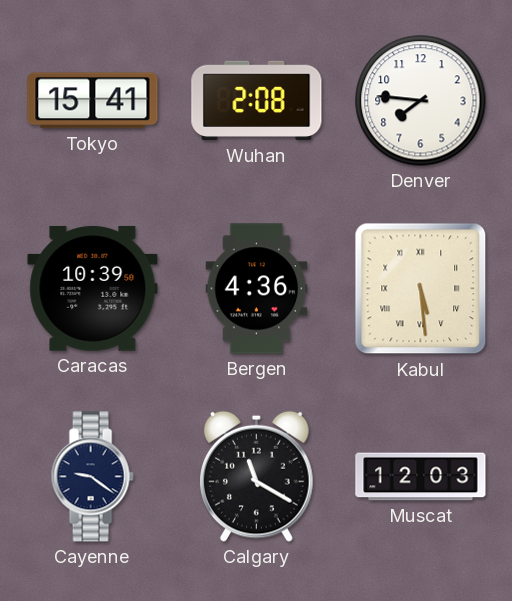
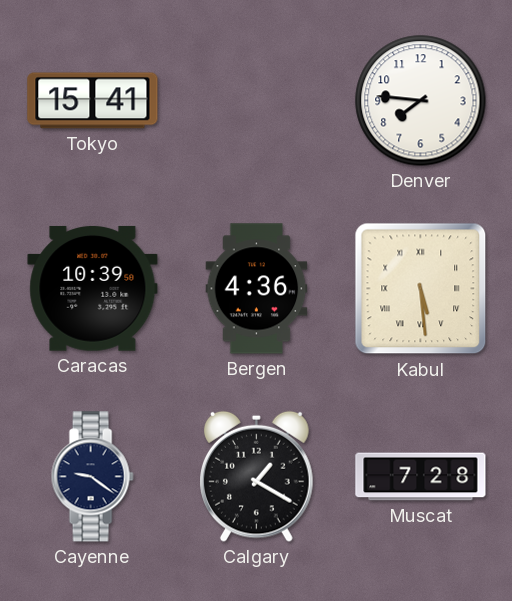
Wuhan: 2:08 -> none
Calgary: 11:20 -> 1:20
Muscat: 12:03 -> 7:28
